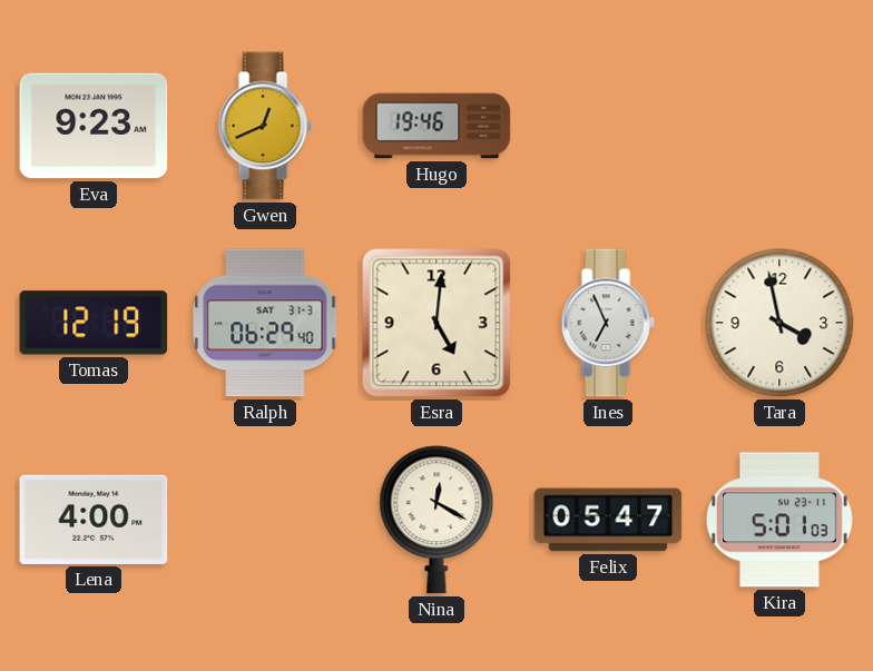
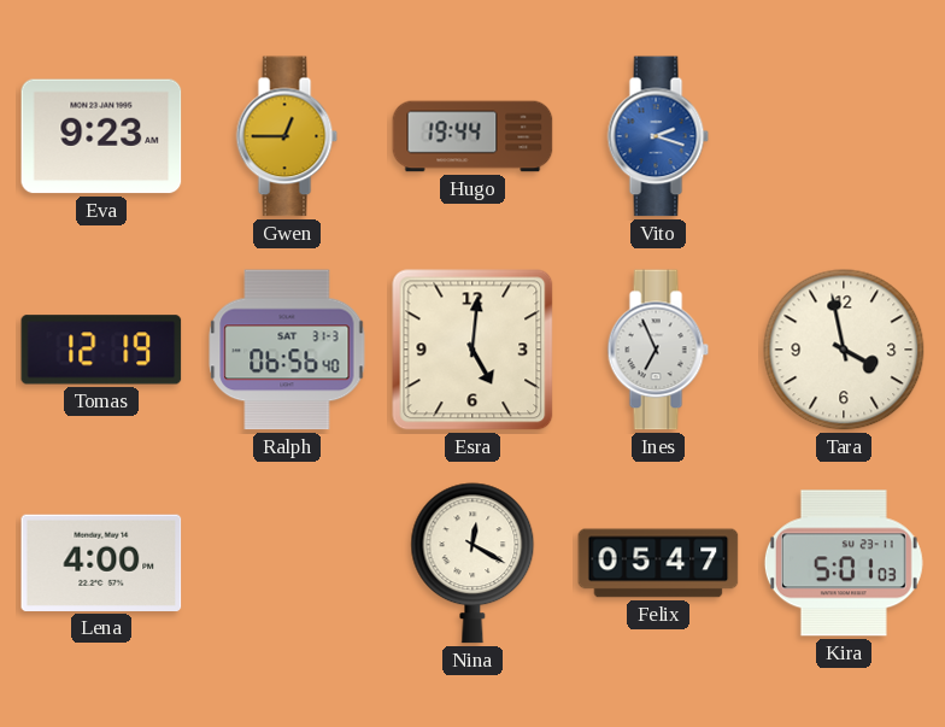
Gwen: 12:41 -> 12:45
Hugo: 19:46 -> 19:44
Vito: none -> 2:18
Ralph: 06:29 -> 06:56
